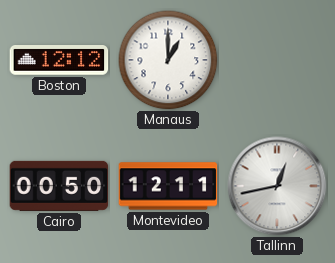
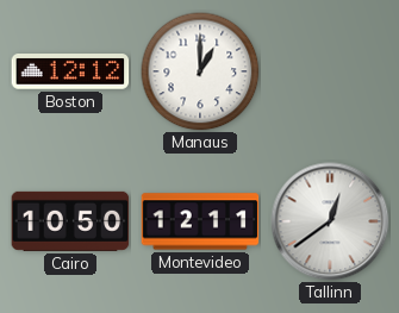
Cairo: 00:50 -> 10:50
Tallinn: 12:43 -> 12:39
